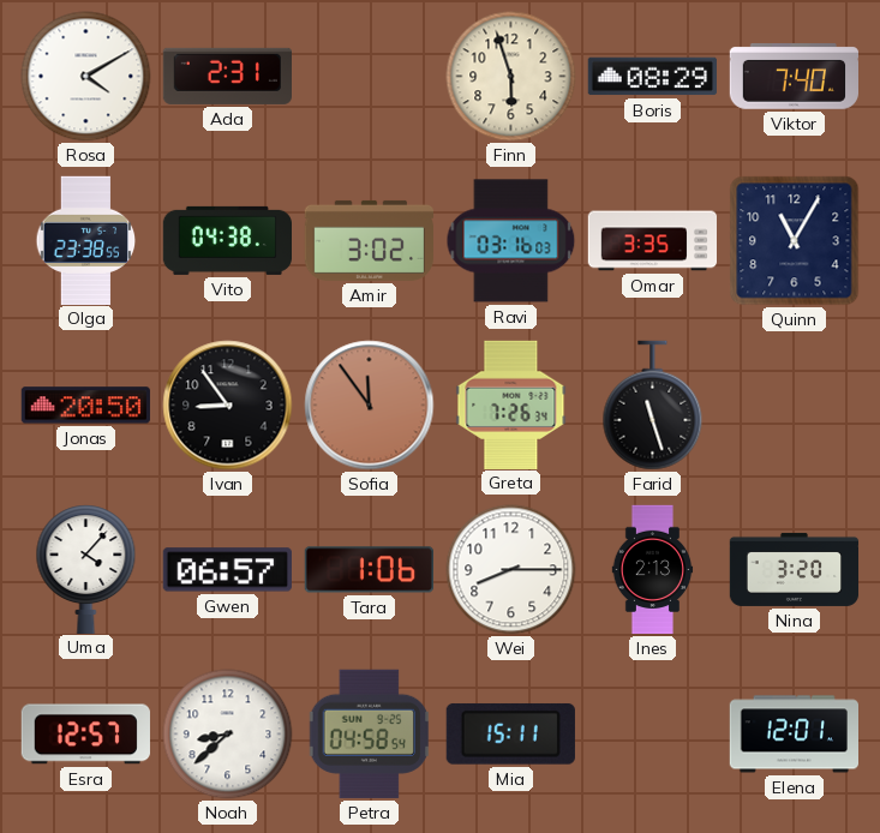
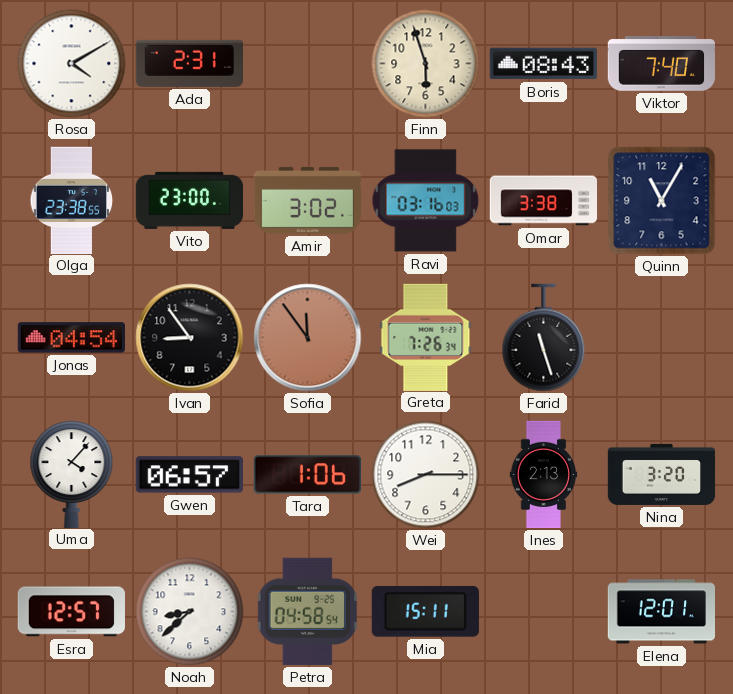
Boris: 08:29 -> 08:43
Vito: 04:38 -> 23:00
Omar: 3:35 -> 3:38
Jonas: 20:50 -> 04:54
